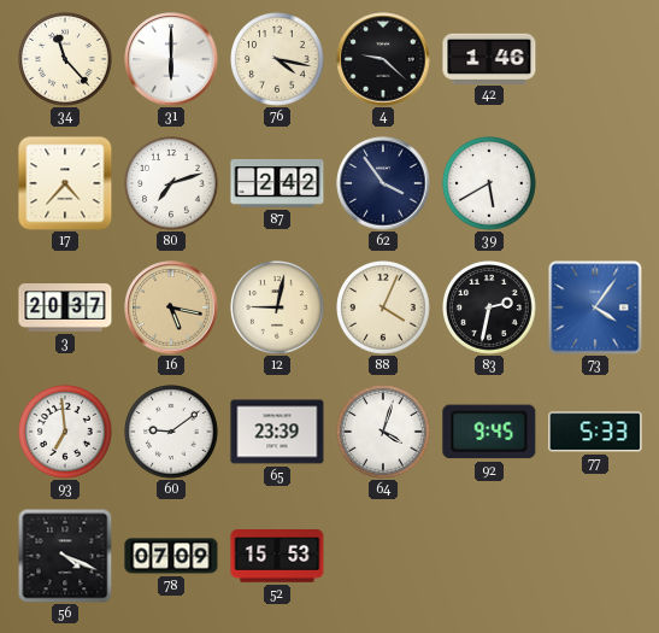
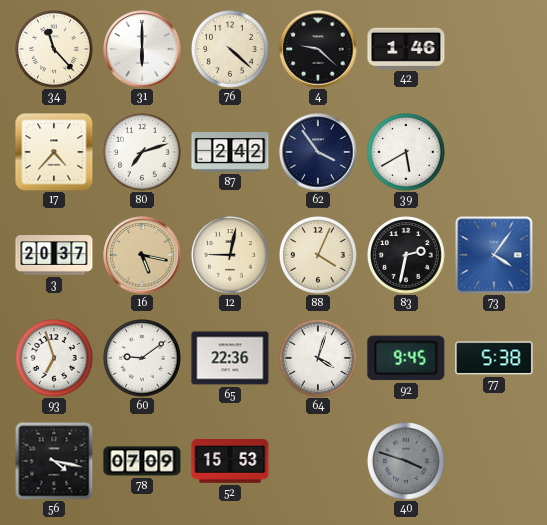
76: 4:17 -> 4:22
93: 6:59 -> 6:57
65: 23:39 -> 22:36
77: 5:33 -> 5:38
56: 4:19 -> 4:17
40: none -> 3:48
